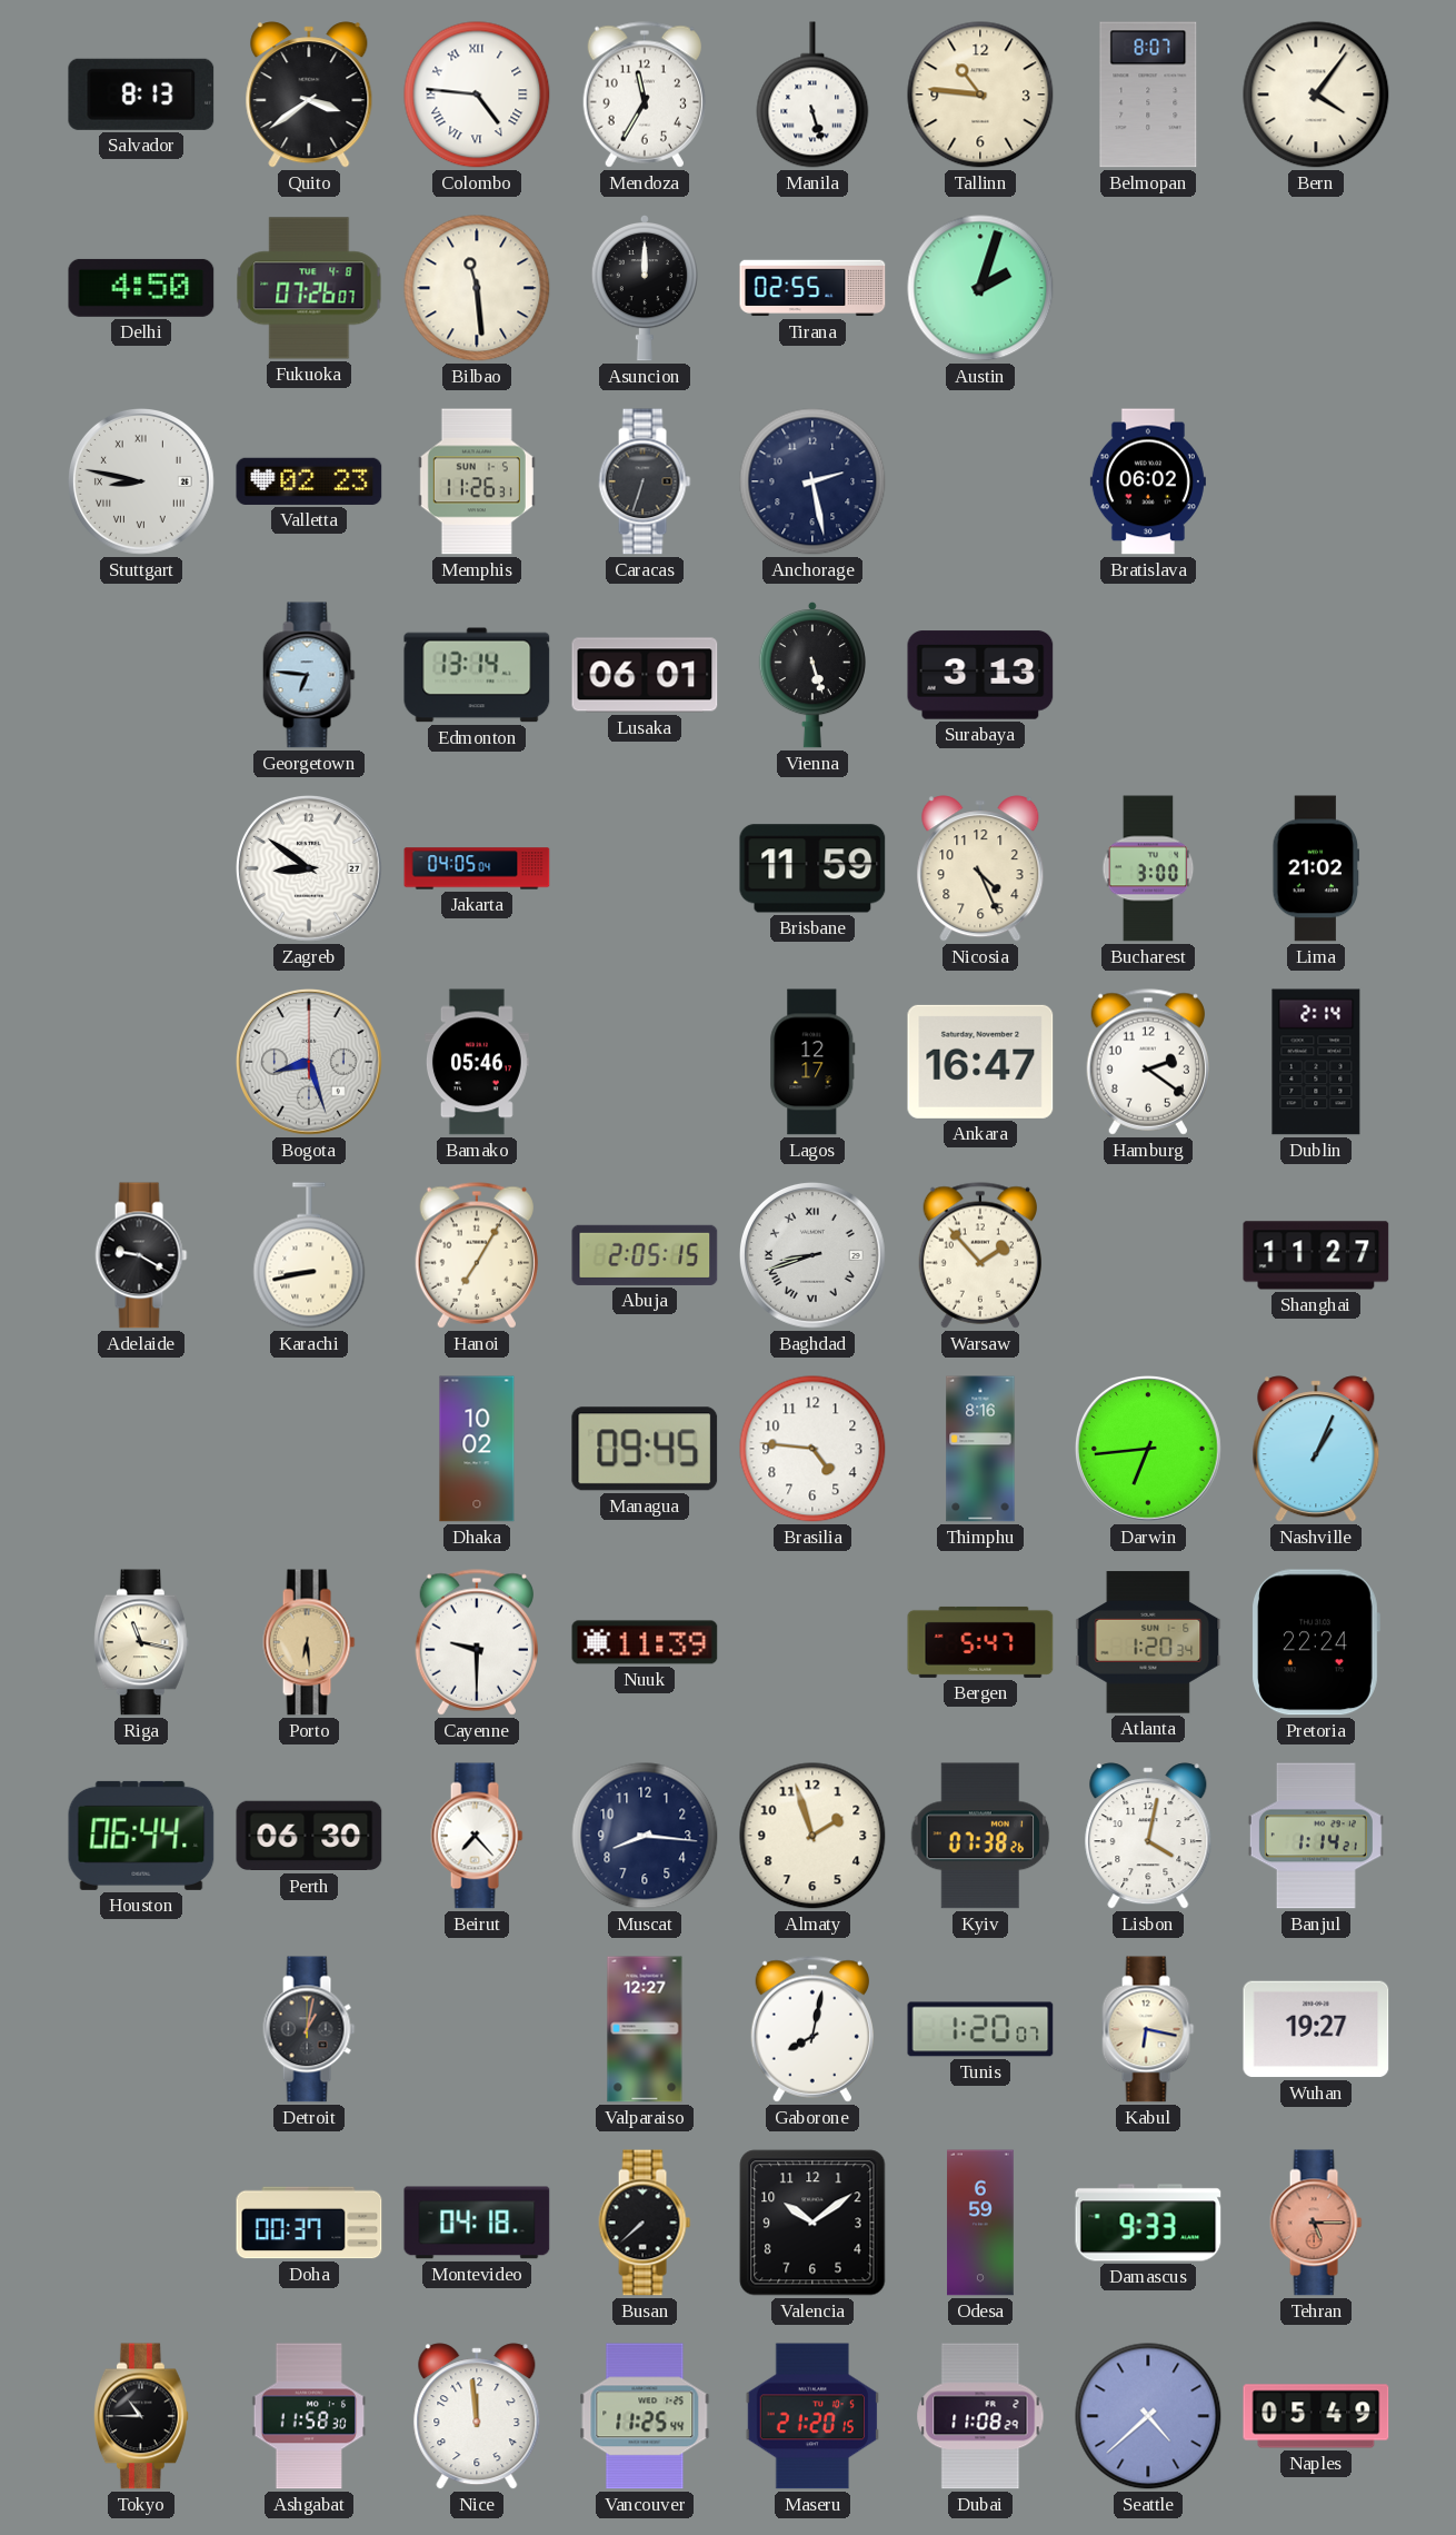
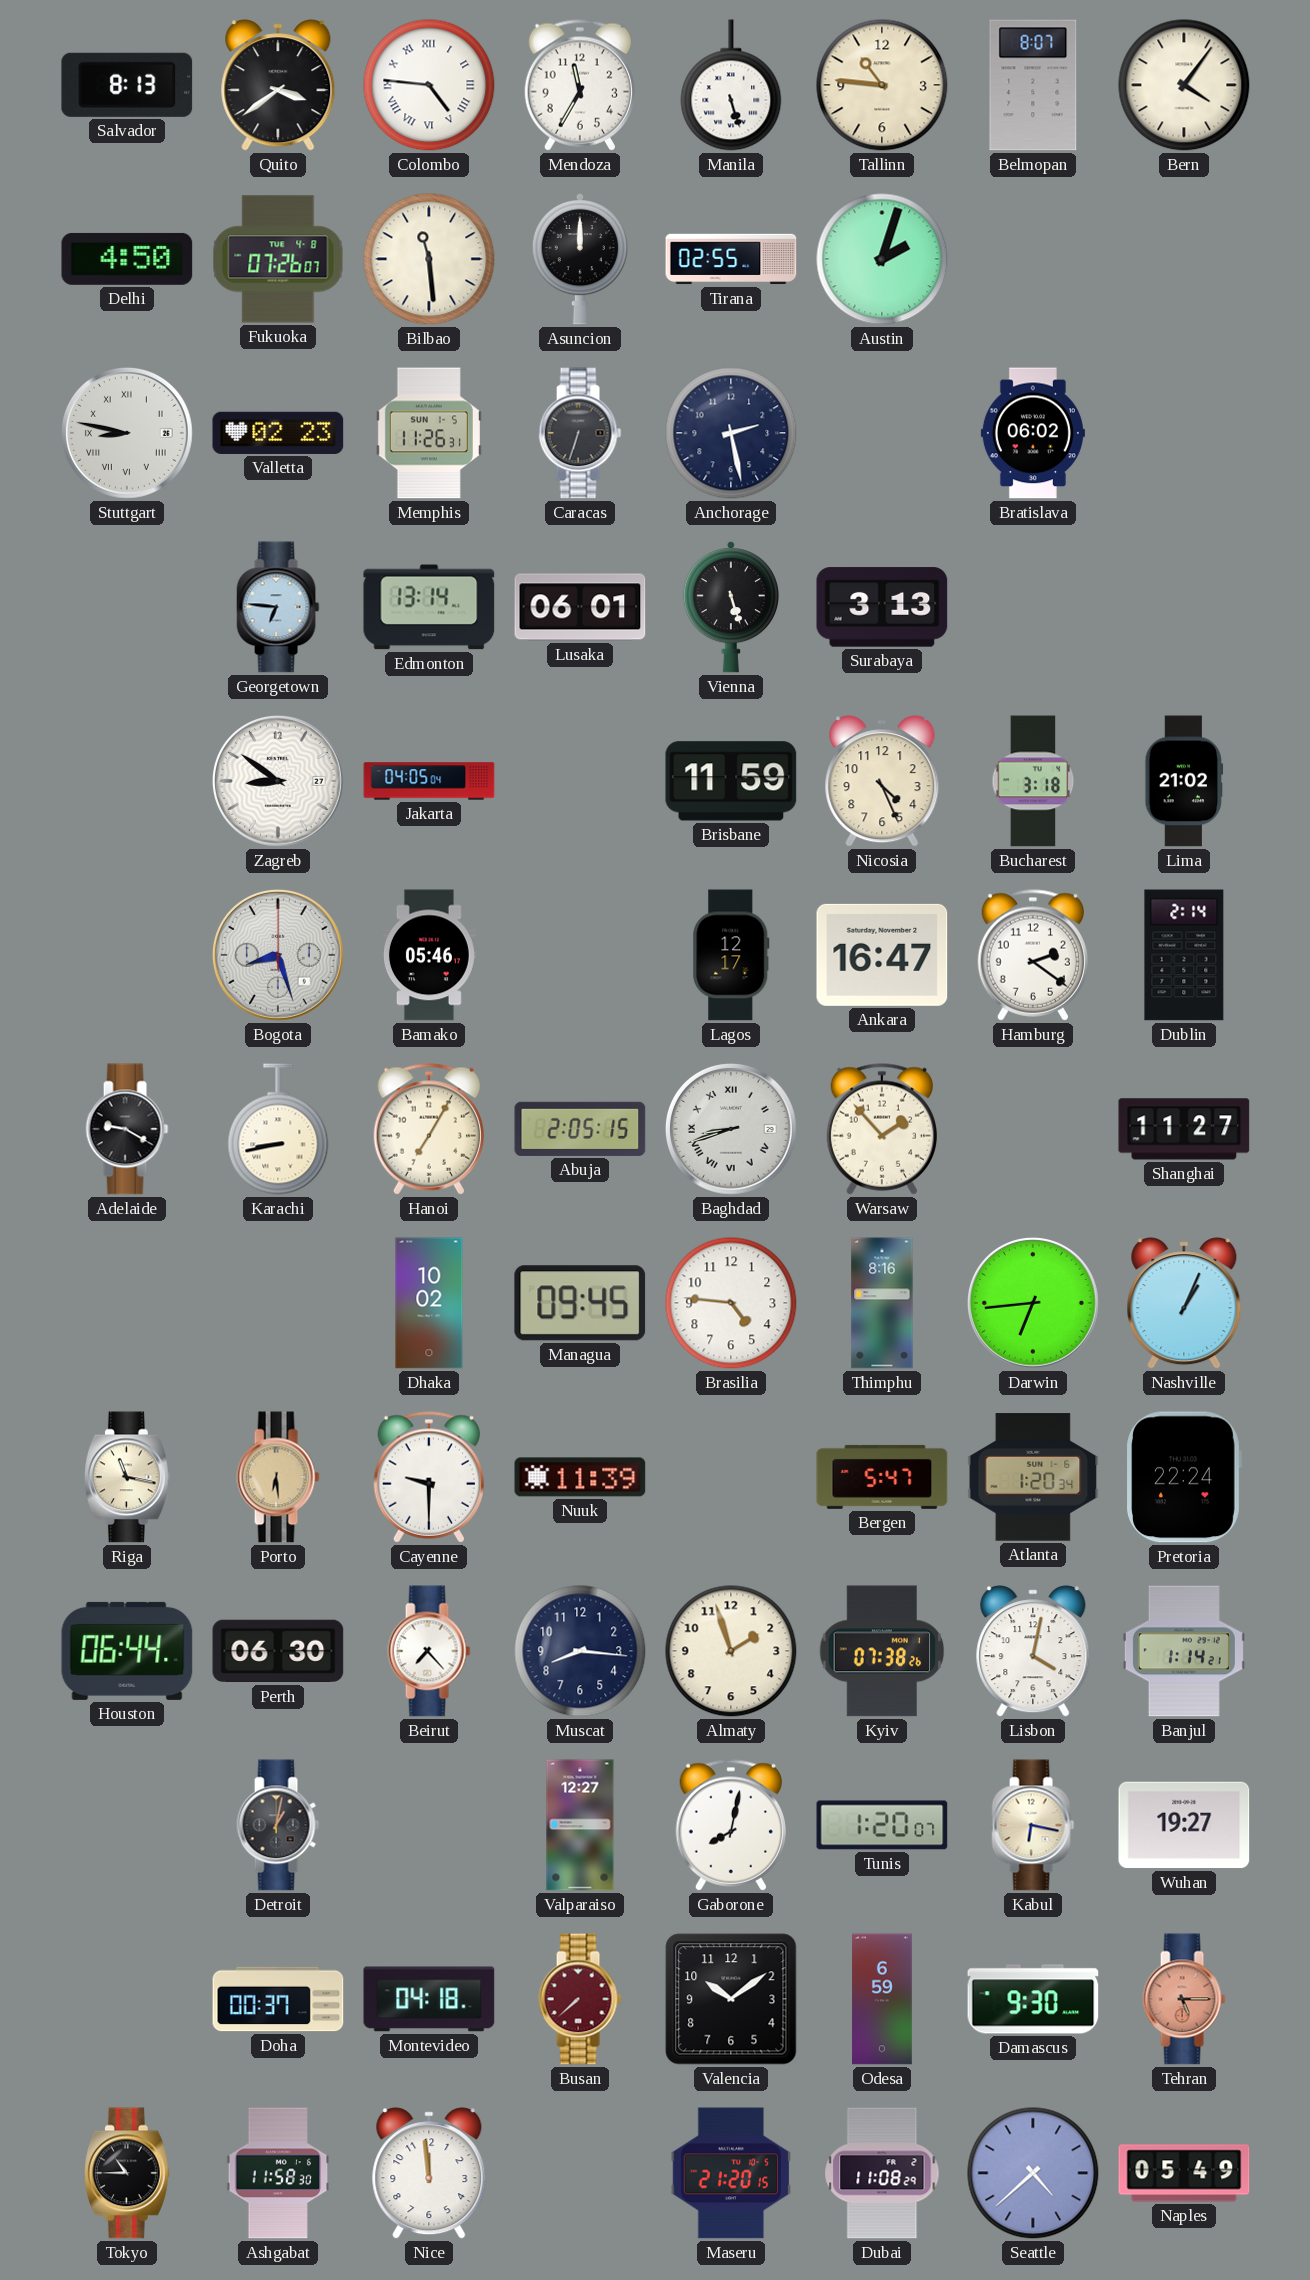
Bucharest: 3:00 -> 3:18
Busan dial: black -> burgundy
Damascus: 9:33 -> 9:30
Vancouver: 11:25 -> none
